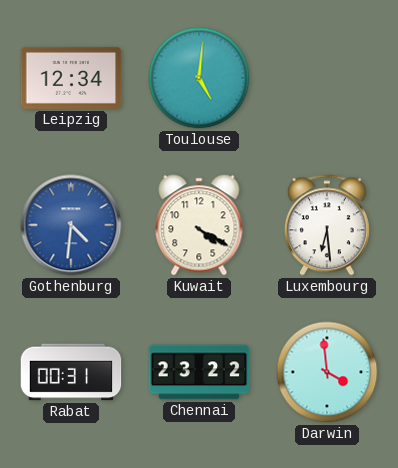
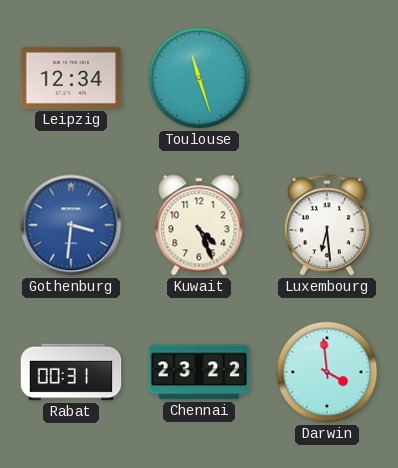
Toulouse: 5:01 -> 11:27
Gothenburg: 4:31 -> 3:31
Kuwait: 4:20 -> 4:26
